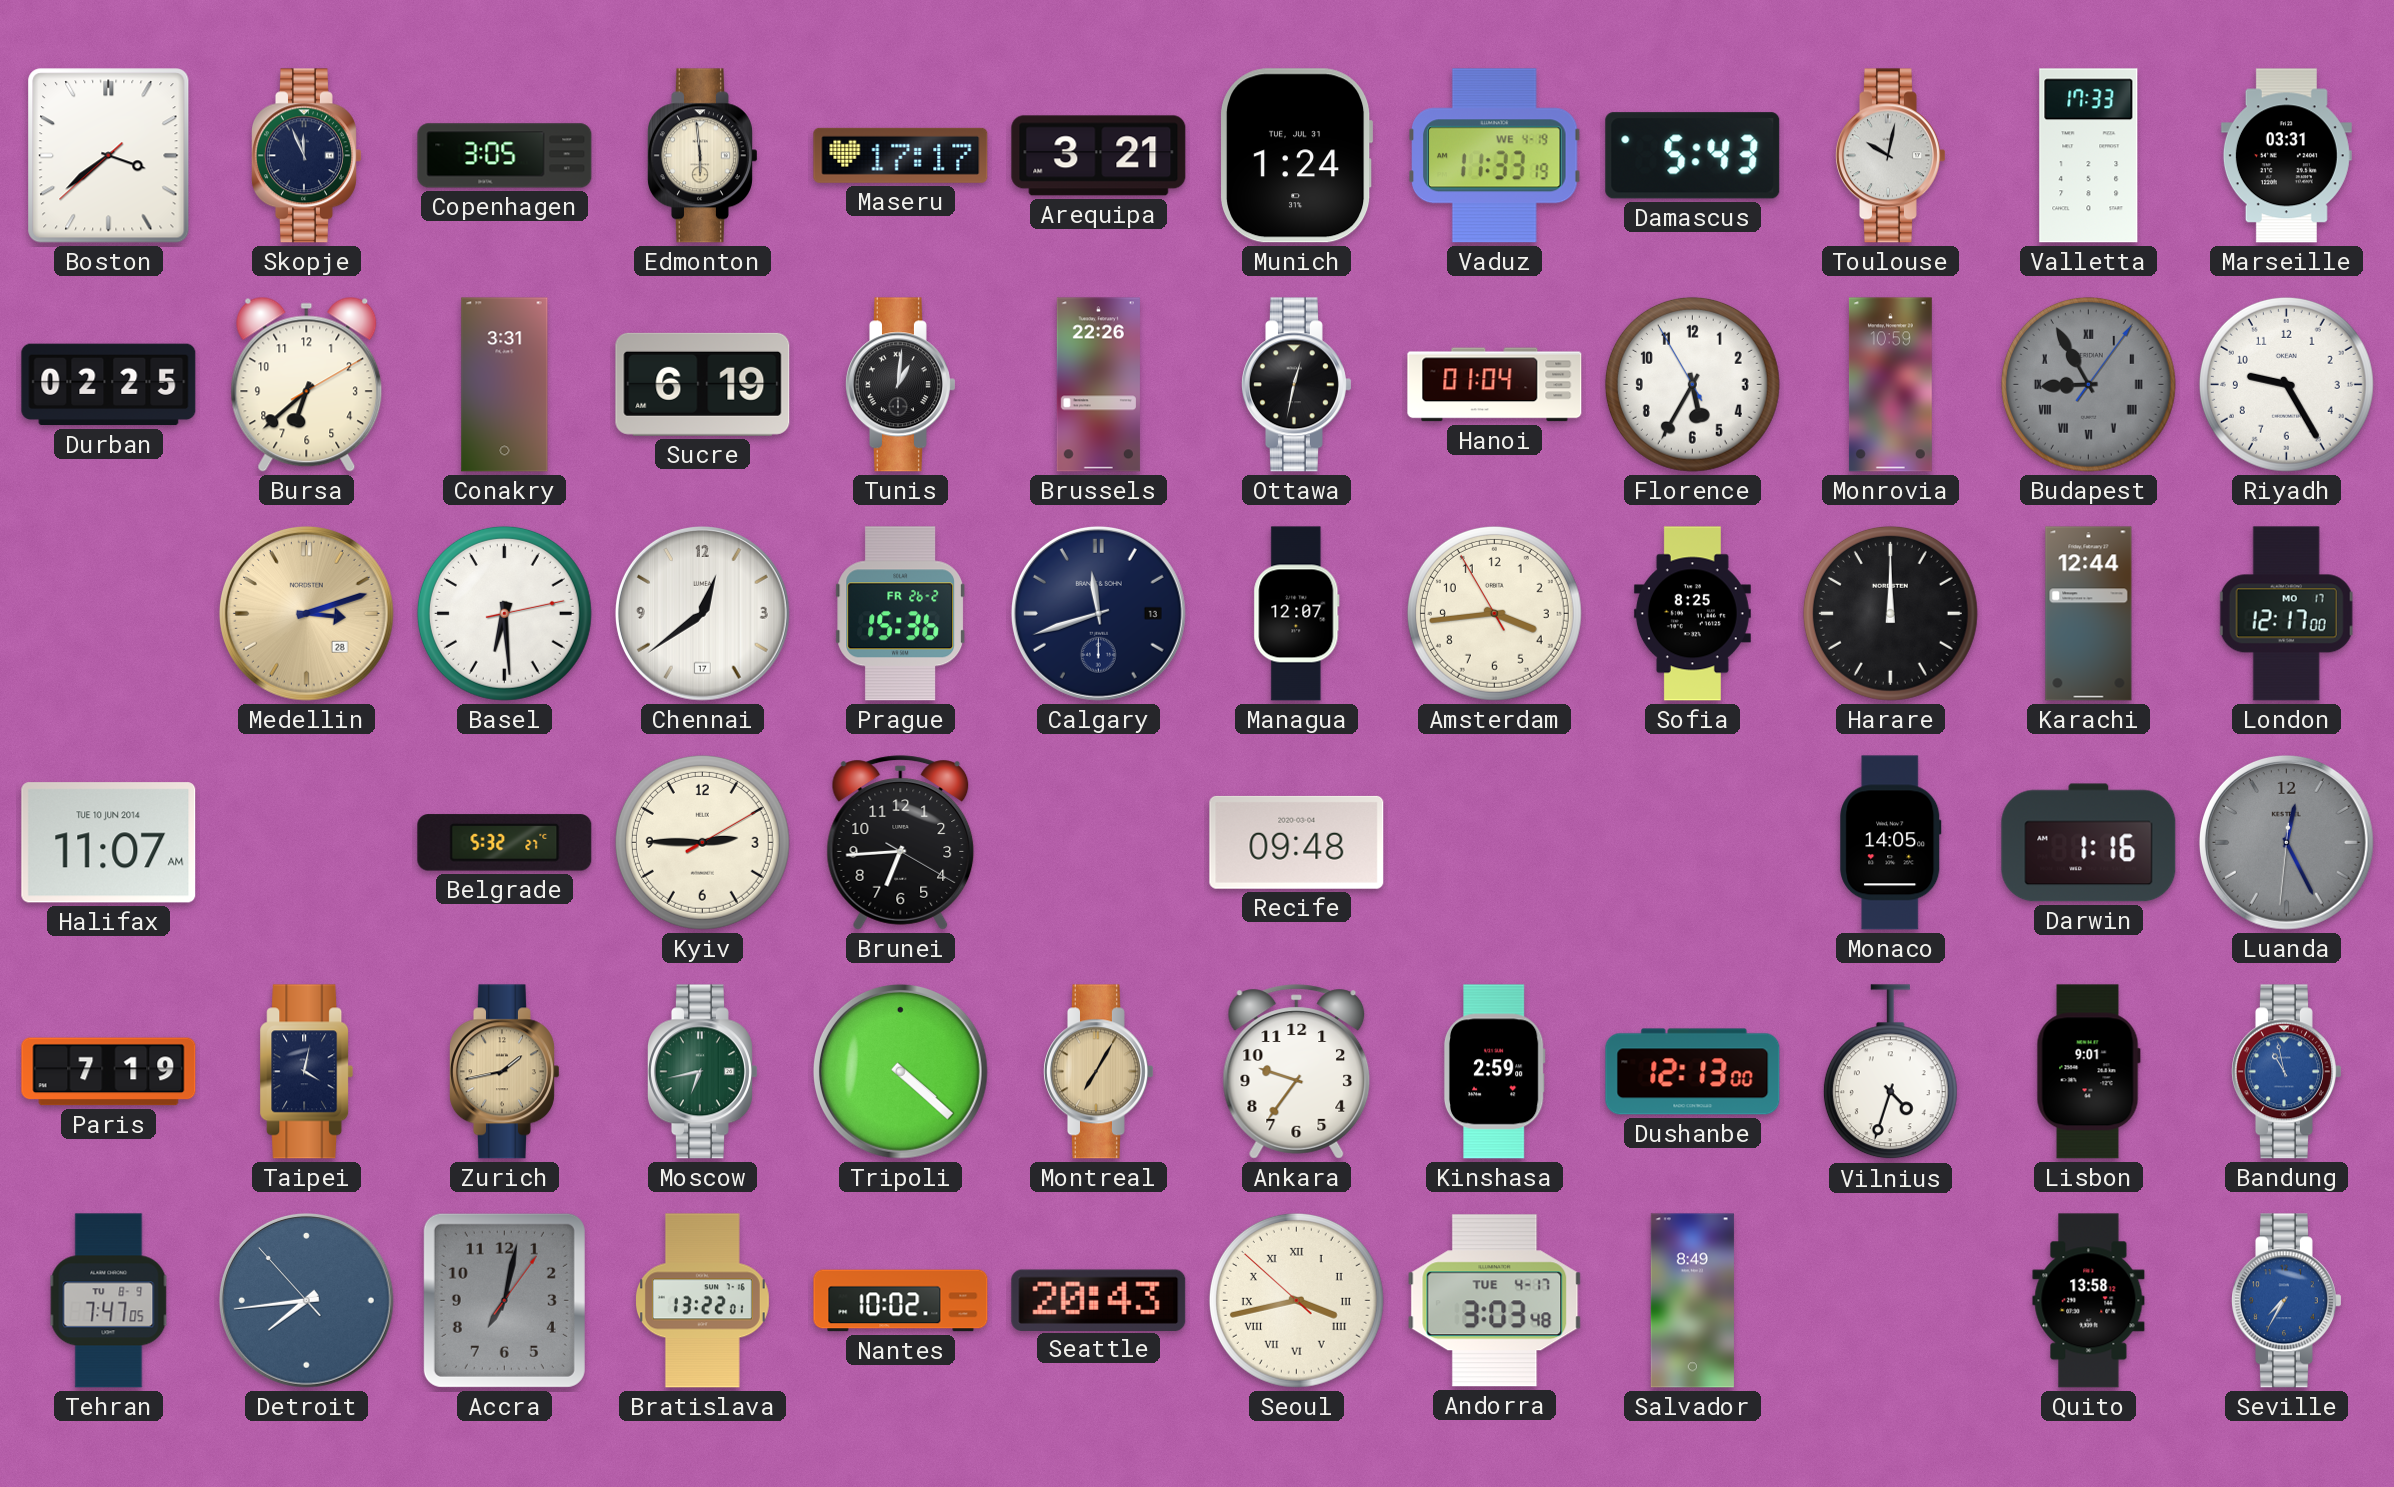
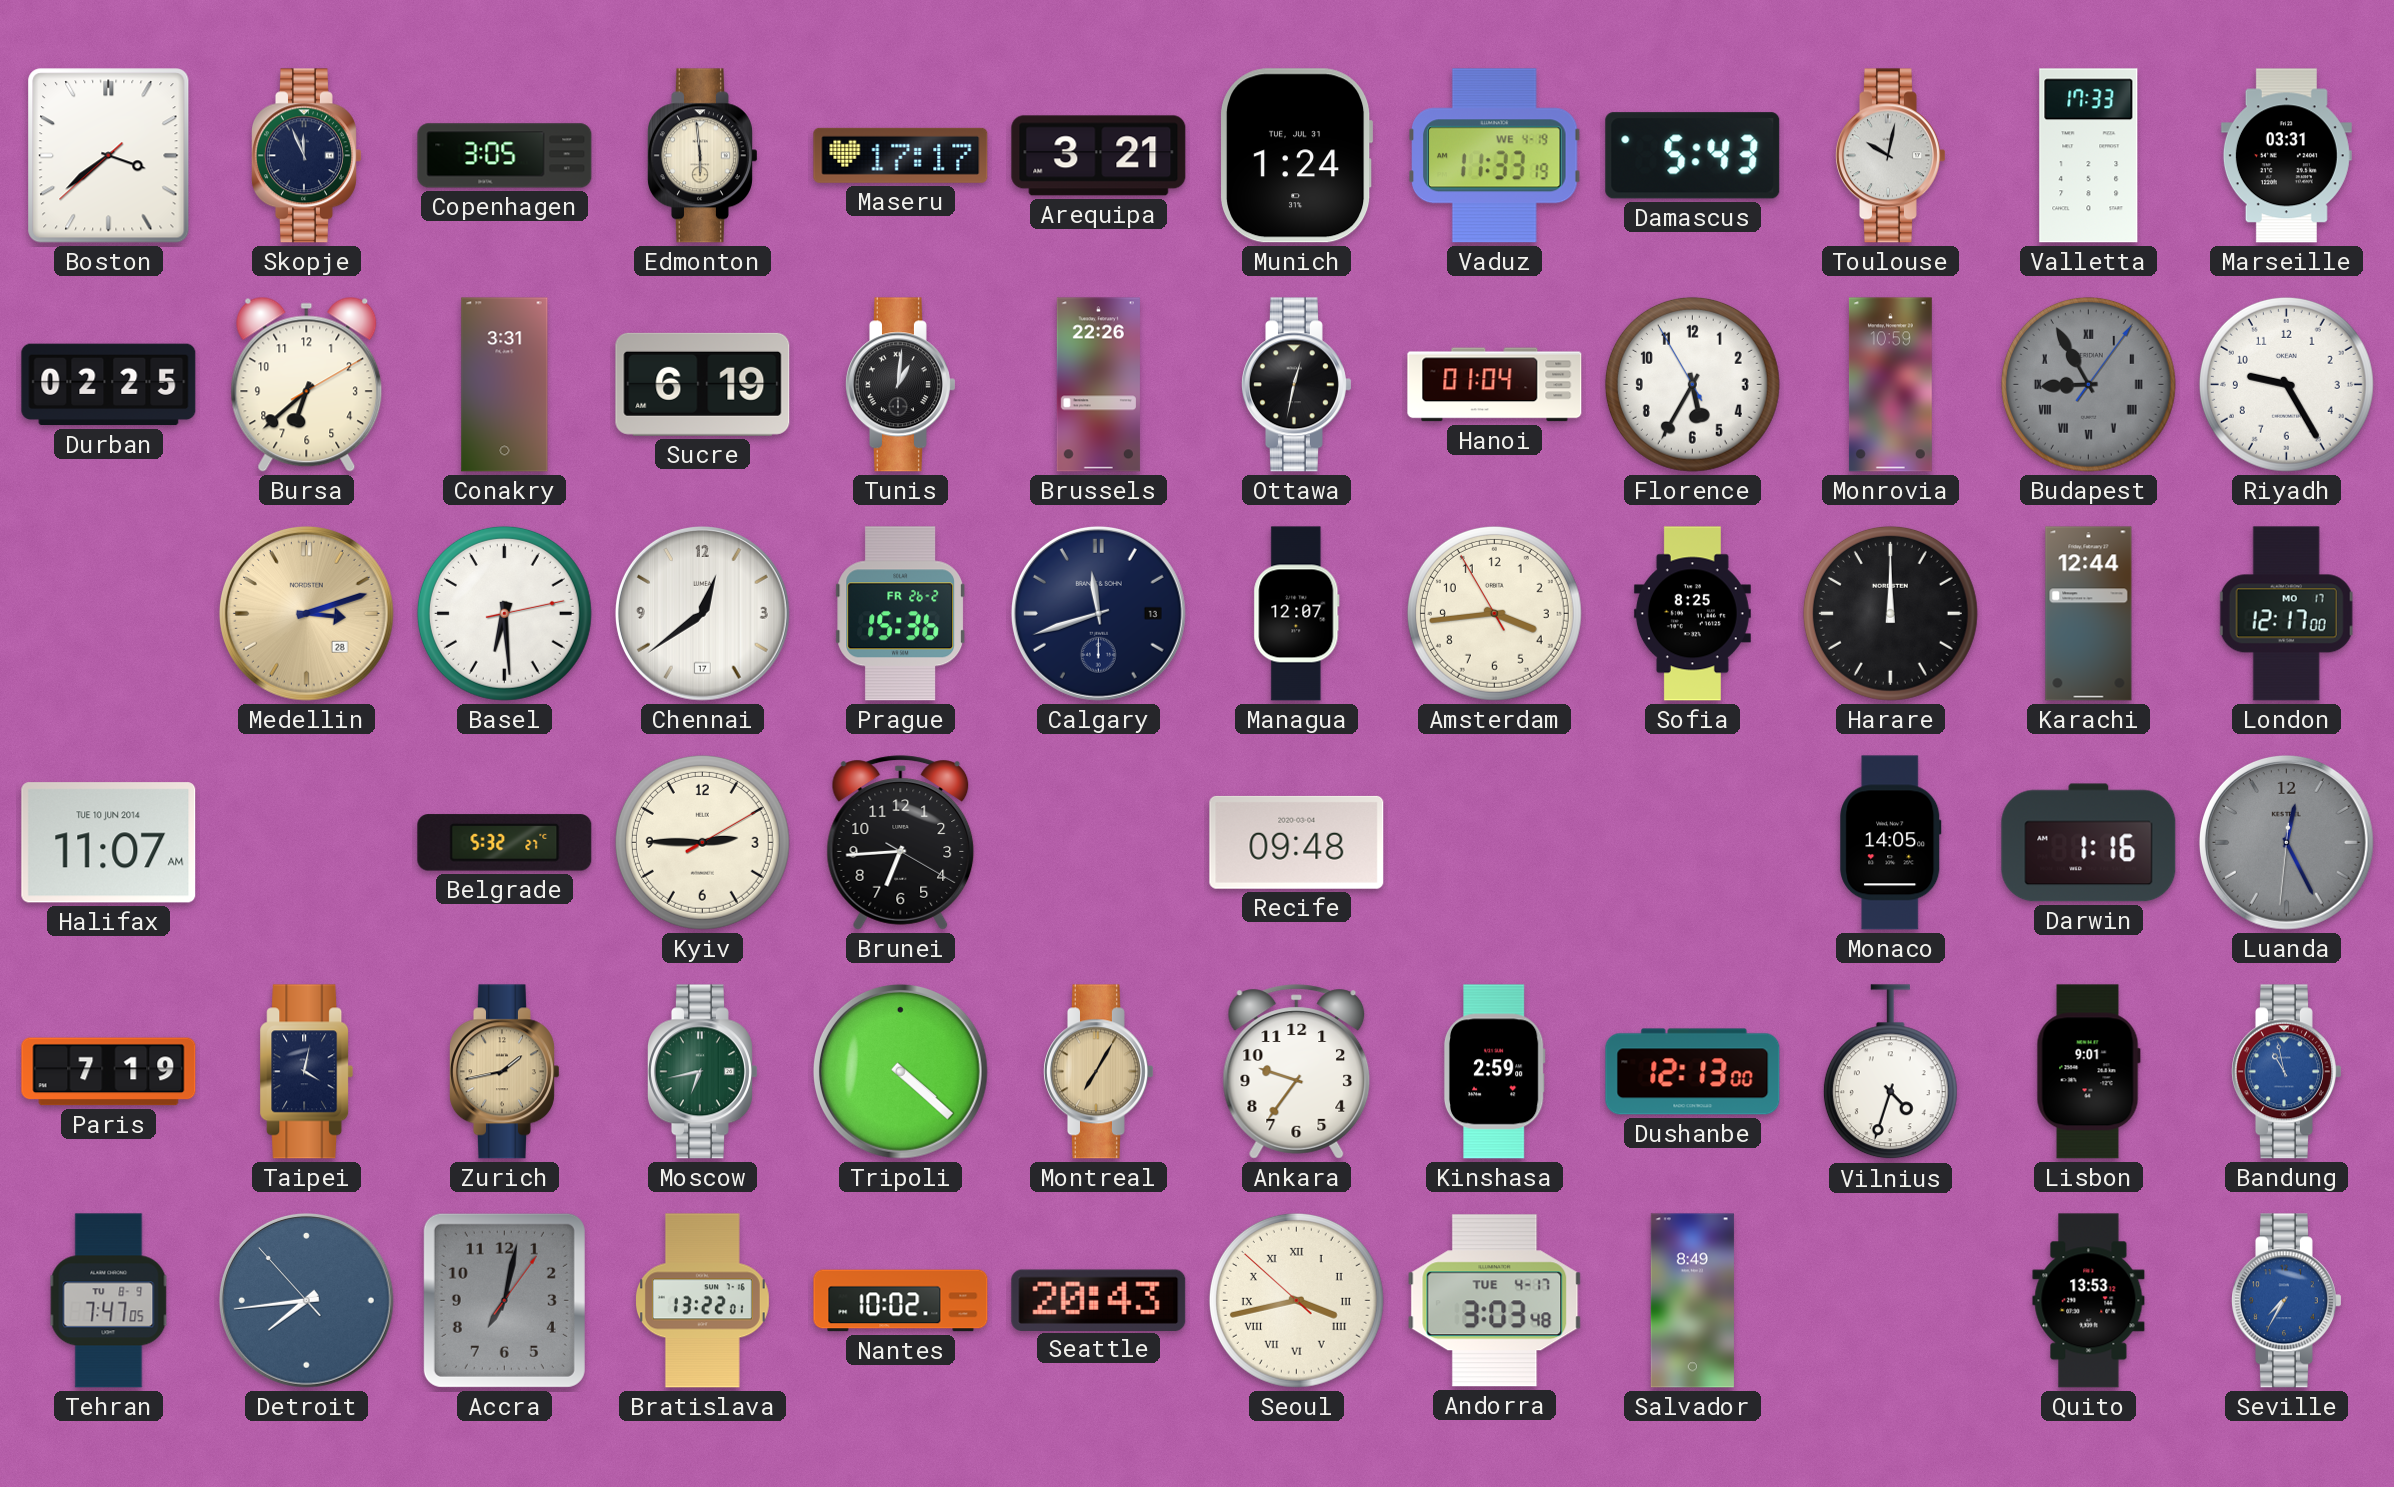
Quito: 13:58 -> 13:53
